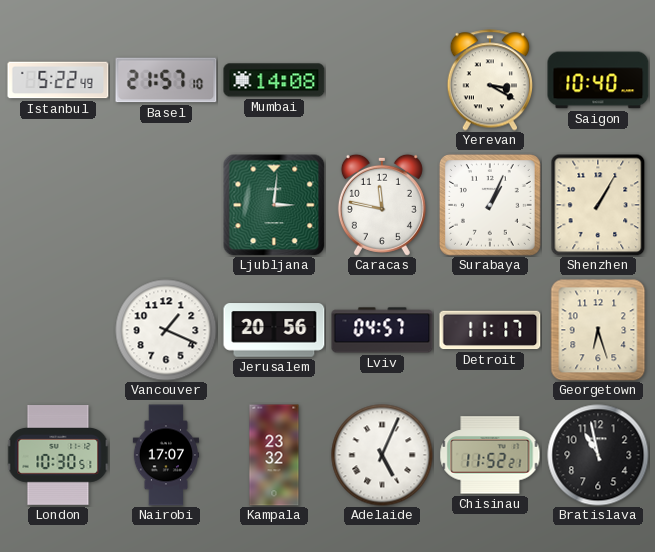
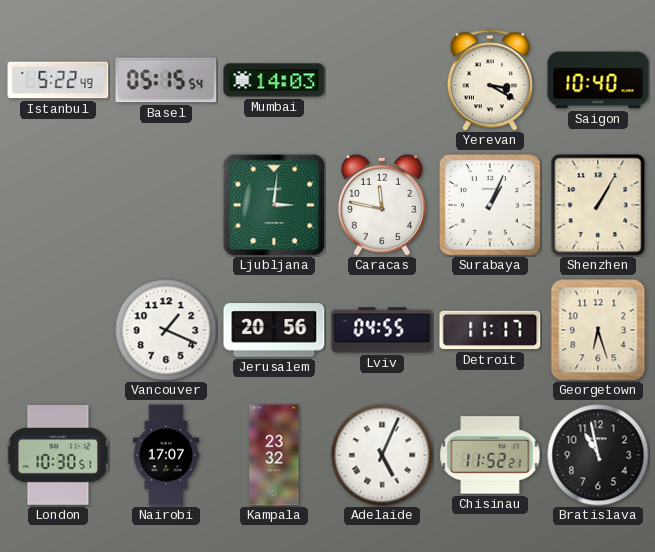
Basel: 21:57 -> 05:15
Mumbai: 14:08 -> 14:03
Lviv: 04:57 -> 04:55
